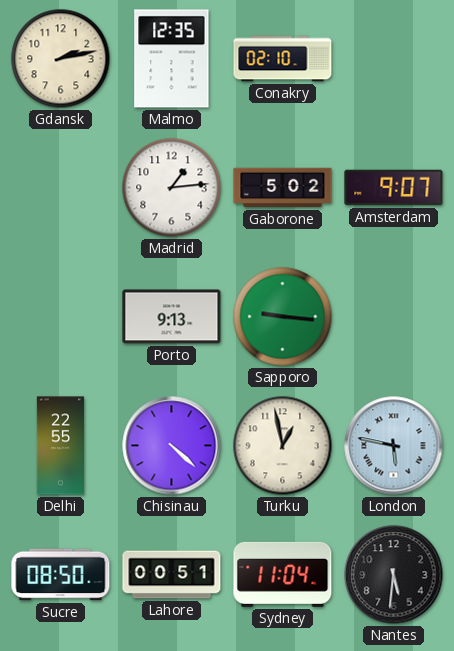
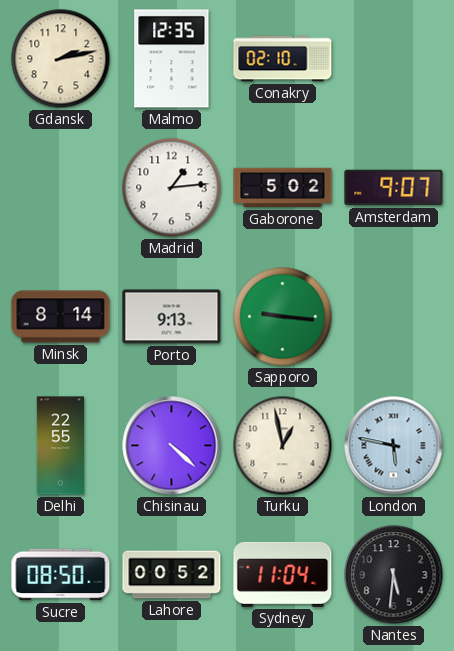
Minsk: none -> 8:14
Lahore: 00:51 -> 00:52
